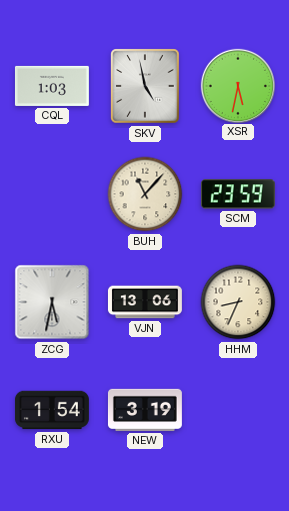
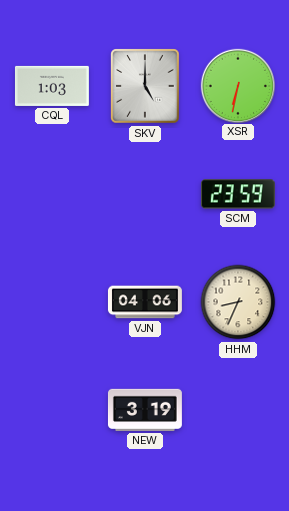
SKV: 4:58 -> 5:00
XSR: 5:32 -> 6:32
BUH: 11:07 -> none
ZCG: 5:32 -> none
VJN: 13:06 -> 04:06
RXU: 1:54 -> none
